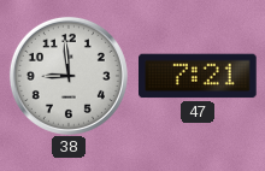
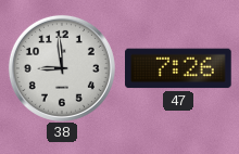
47: 7:21 -> 7:26
